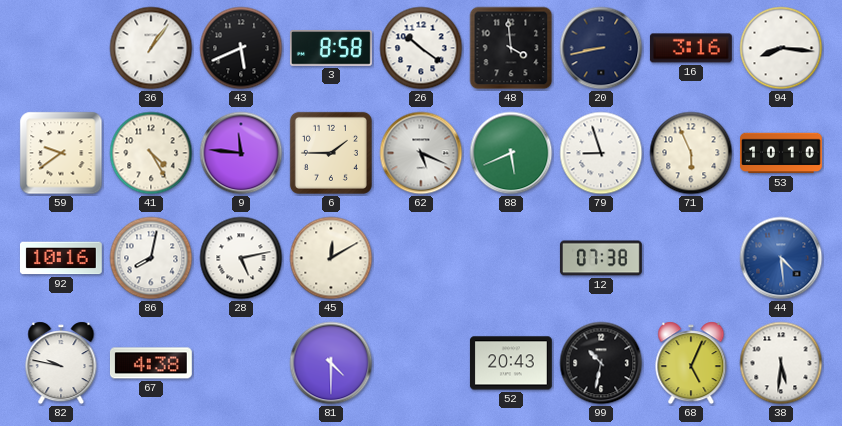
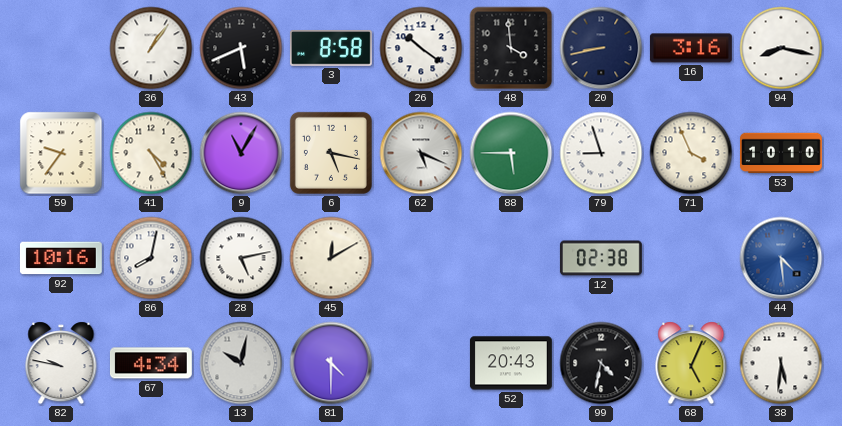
94: 8:16 -> 8:17
59: 9:39 -> 9:36
9: 11:46 -> 11:05
6: 1:45 -> 5:17
88: 5:41 -> 5:45
71: 5:56 -> 3:56
12: 07:38 -> 02:38
67: 4:38 -> 4:34
13: none -> 10:02
99: 10:32 -> 4:32
